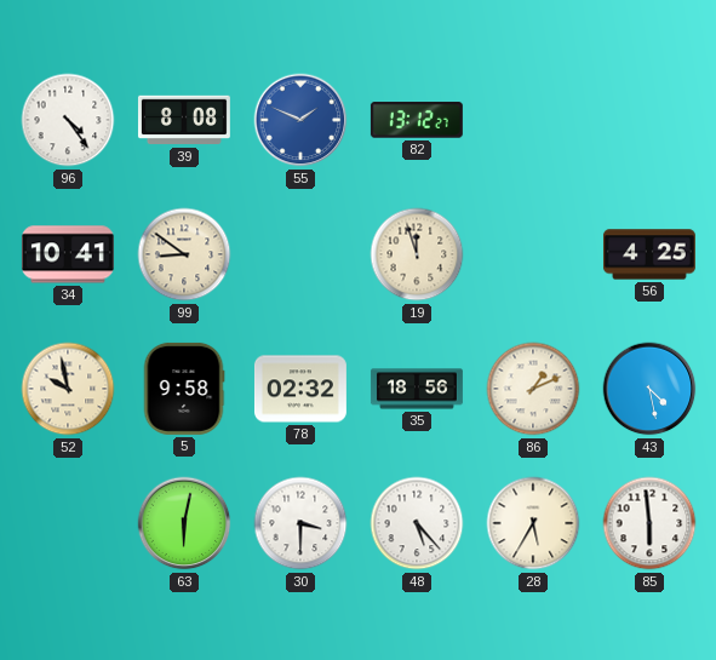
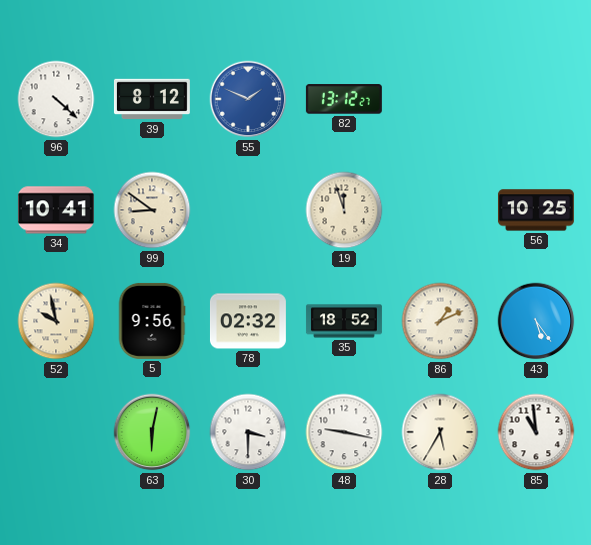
96: 4:24 -> 4:22
39: 8:08 -> 8:12
56: 4:25 -> 10:25
5: 9:58 -> 9:56
35: 18:56 -> 18:52
43: 4:28 -> 5:24
48: 5:23 -> 9:17
85: 5:59 -> 10:59
